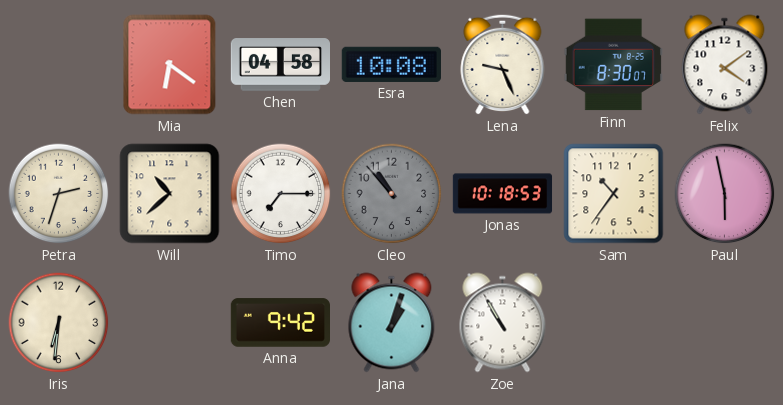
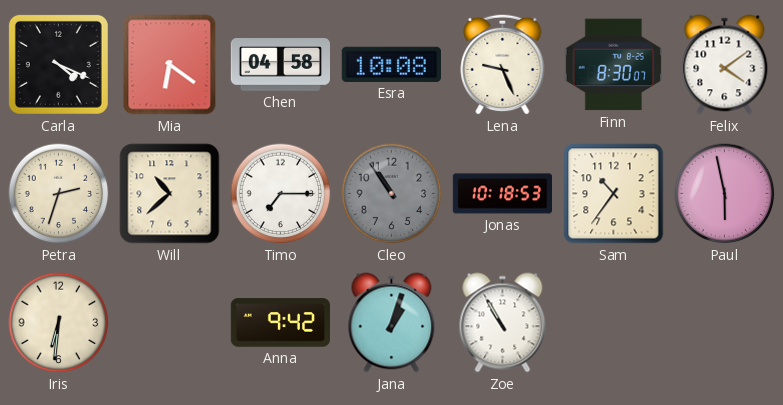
Carla: none -> 4:19
Cleo: 10:53 -> 10:54
